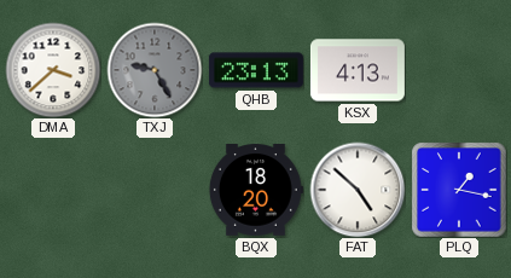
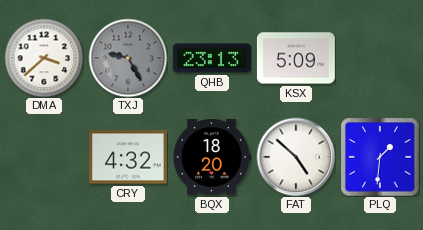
KSX: 4:13 -> 5:09
CRY: none -> 4:32
PLQ: 1:17 -> 1:31
